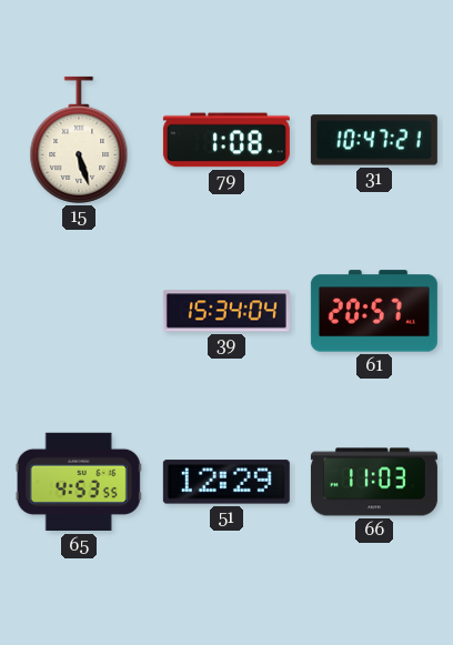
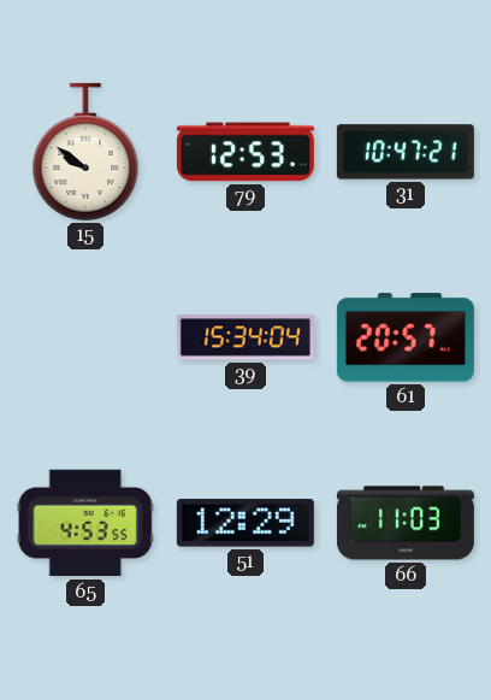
15: 5:27 -> 9:51
79: 1:08 -> 12:53
